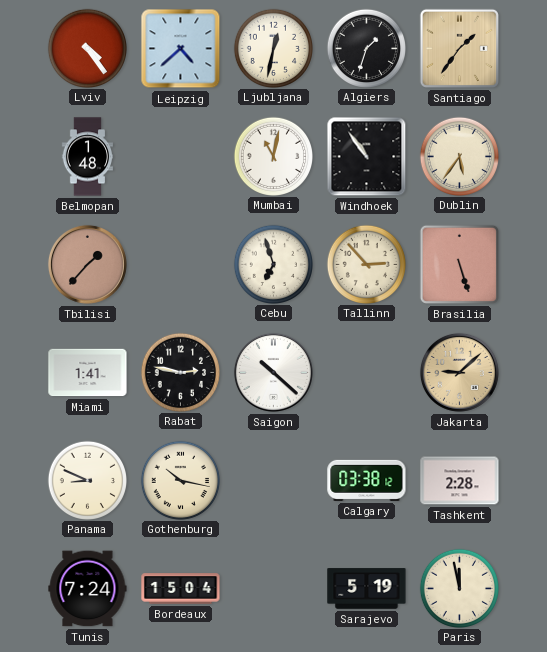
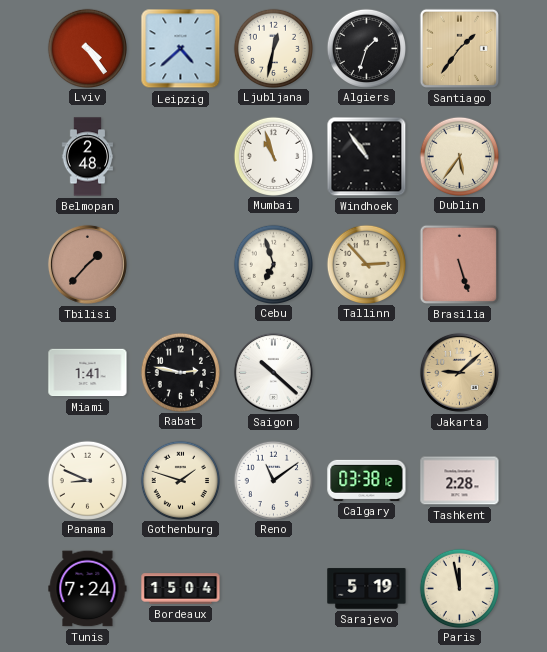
Belmopan: 1:48 -> 2:48
Mumbai: 11:02 -> 10:57
Gothenburg: 10:17 -> 1:48
Reno: none -> 11:09
